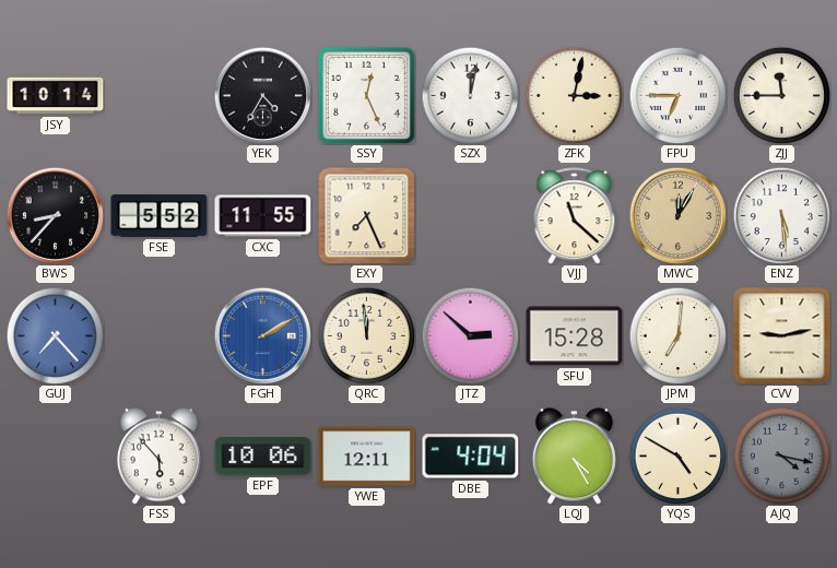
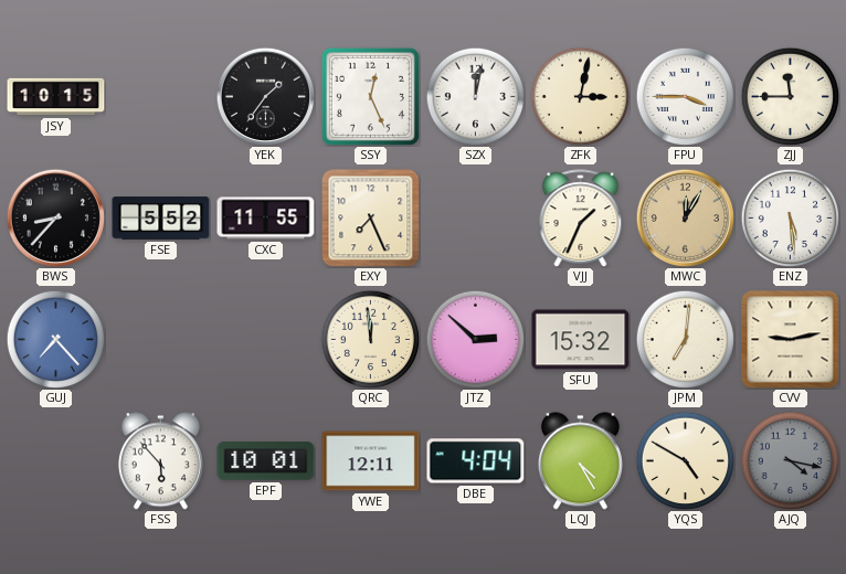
JSY: 10:14 -> 10:15
YEK: 4:35 -> 1:36
FPU: 6:45 -> 3:45
VJJ: 11:22 -> 1:34
FGH: 2:10 -> none
SFU: 15:28 -> 15:32
EPF: 10:06 -> 10:01
